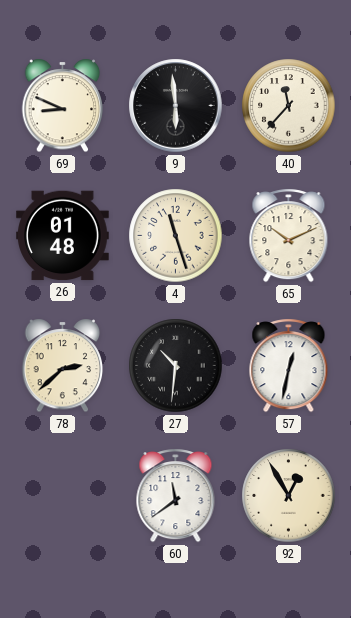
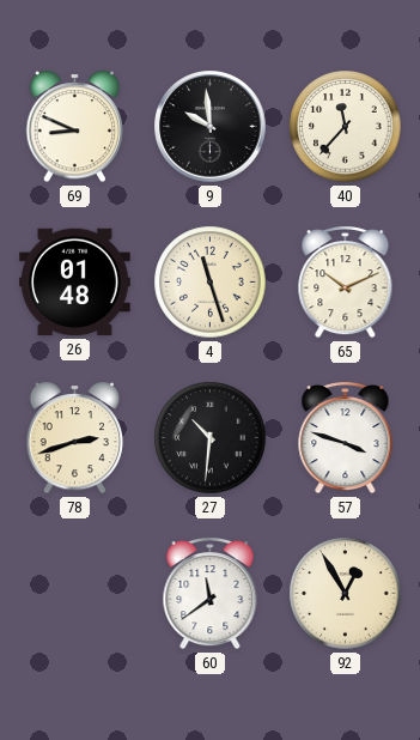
9: 5:59 -> 9:59
78: 2:38 -> 2:42
57: 12:32 -> 3:48
